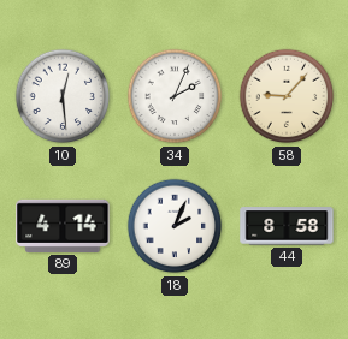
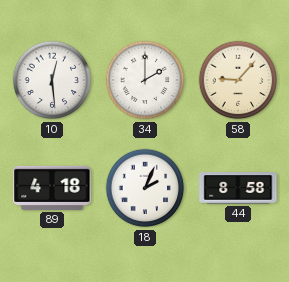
34: 2:04 -> 2:00
89: 4:14 -> 4:18
